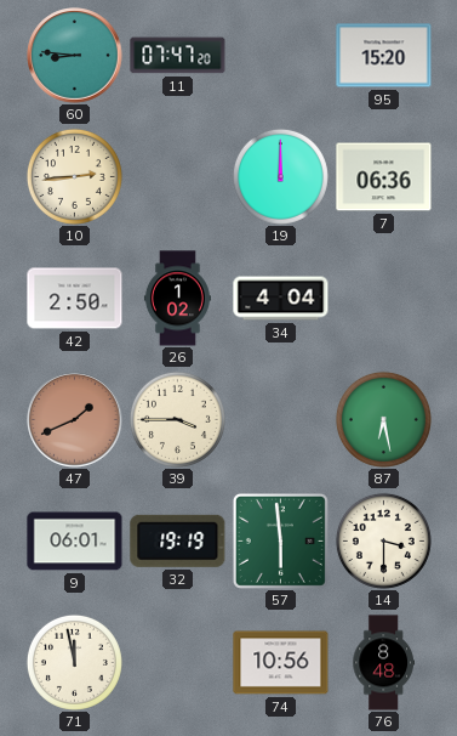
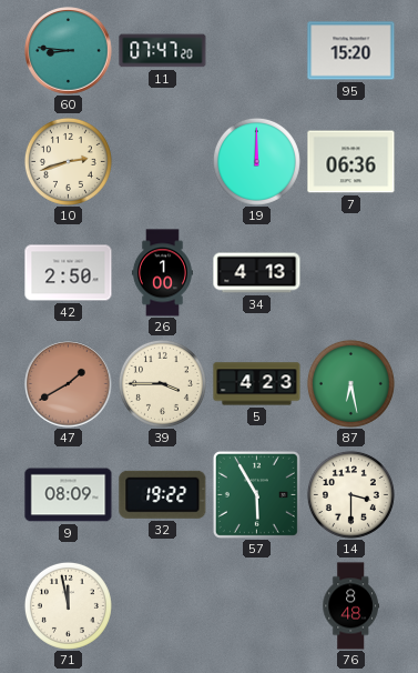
10: 2:44 -> 2:42
26: 1:02 -> 1:00
34: 4:04 -> 4:13
47: 1:41 -> 1:40
5: none -> 4:23
9: 06:01 -> 08:09
32: 19:19 -> 19:22
57: 5:59 -> 5:55
74: 10:56 -> none
